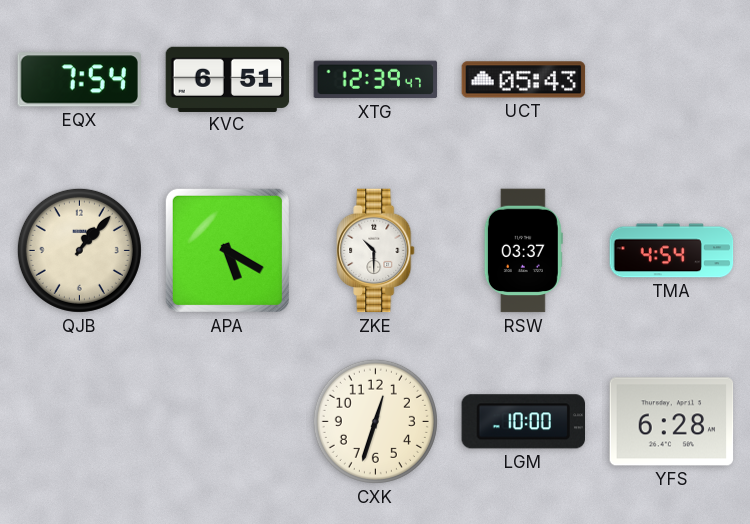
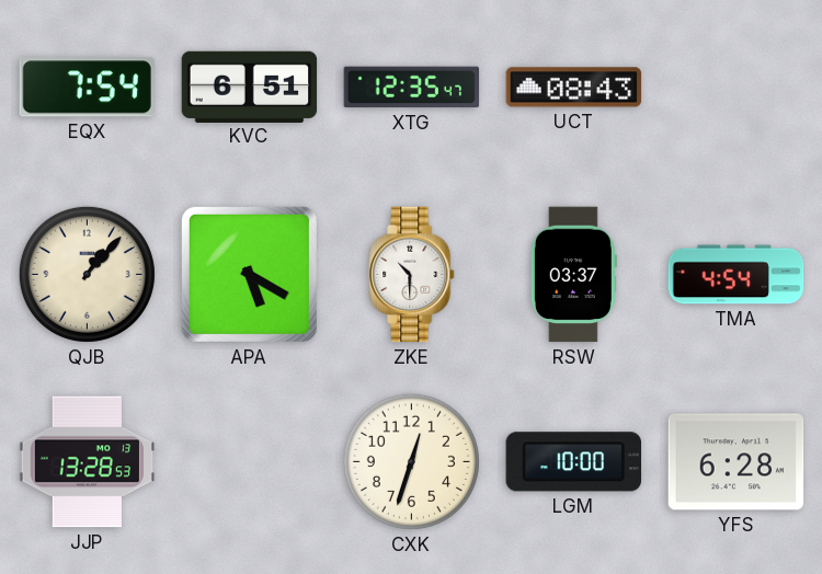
XTG: 12:39 -> 12:35
UCT: 05:43 -> 08:43
JJP: none -> 13:28
